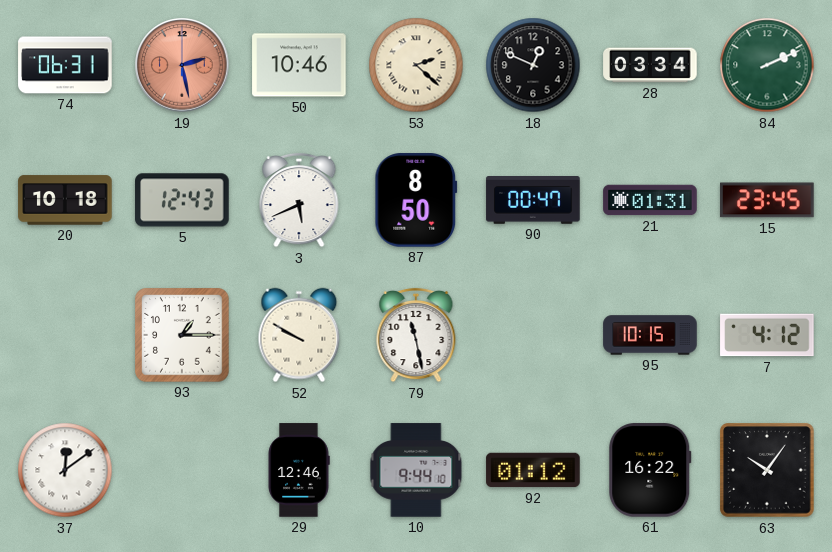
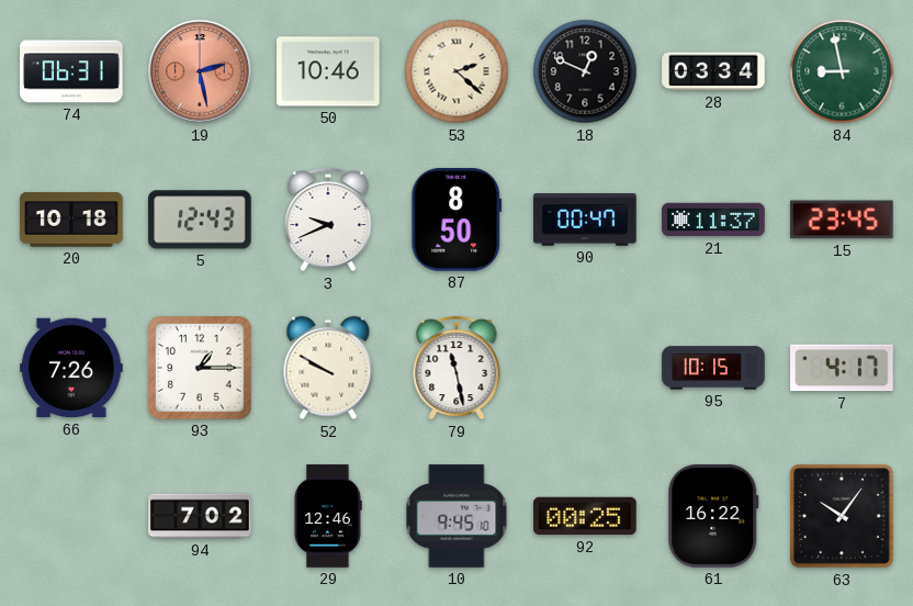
84: 2:11 -> 8:58
3: 5:41 -> 9:41
21: 01:31 -> 11:37
66: none -> 7:26
7: 4:12 -> 4:17
37: 12:09 -> none
94: none -> 7:02
10: 9:44 -> 9:45
92: 01:12 -> 00:25
